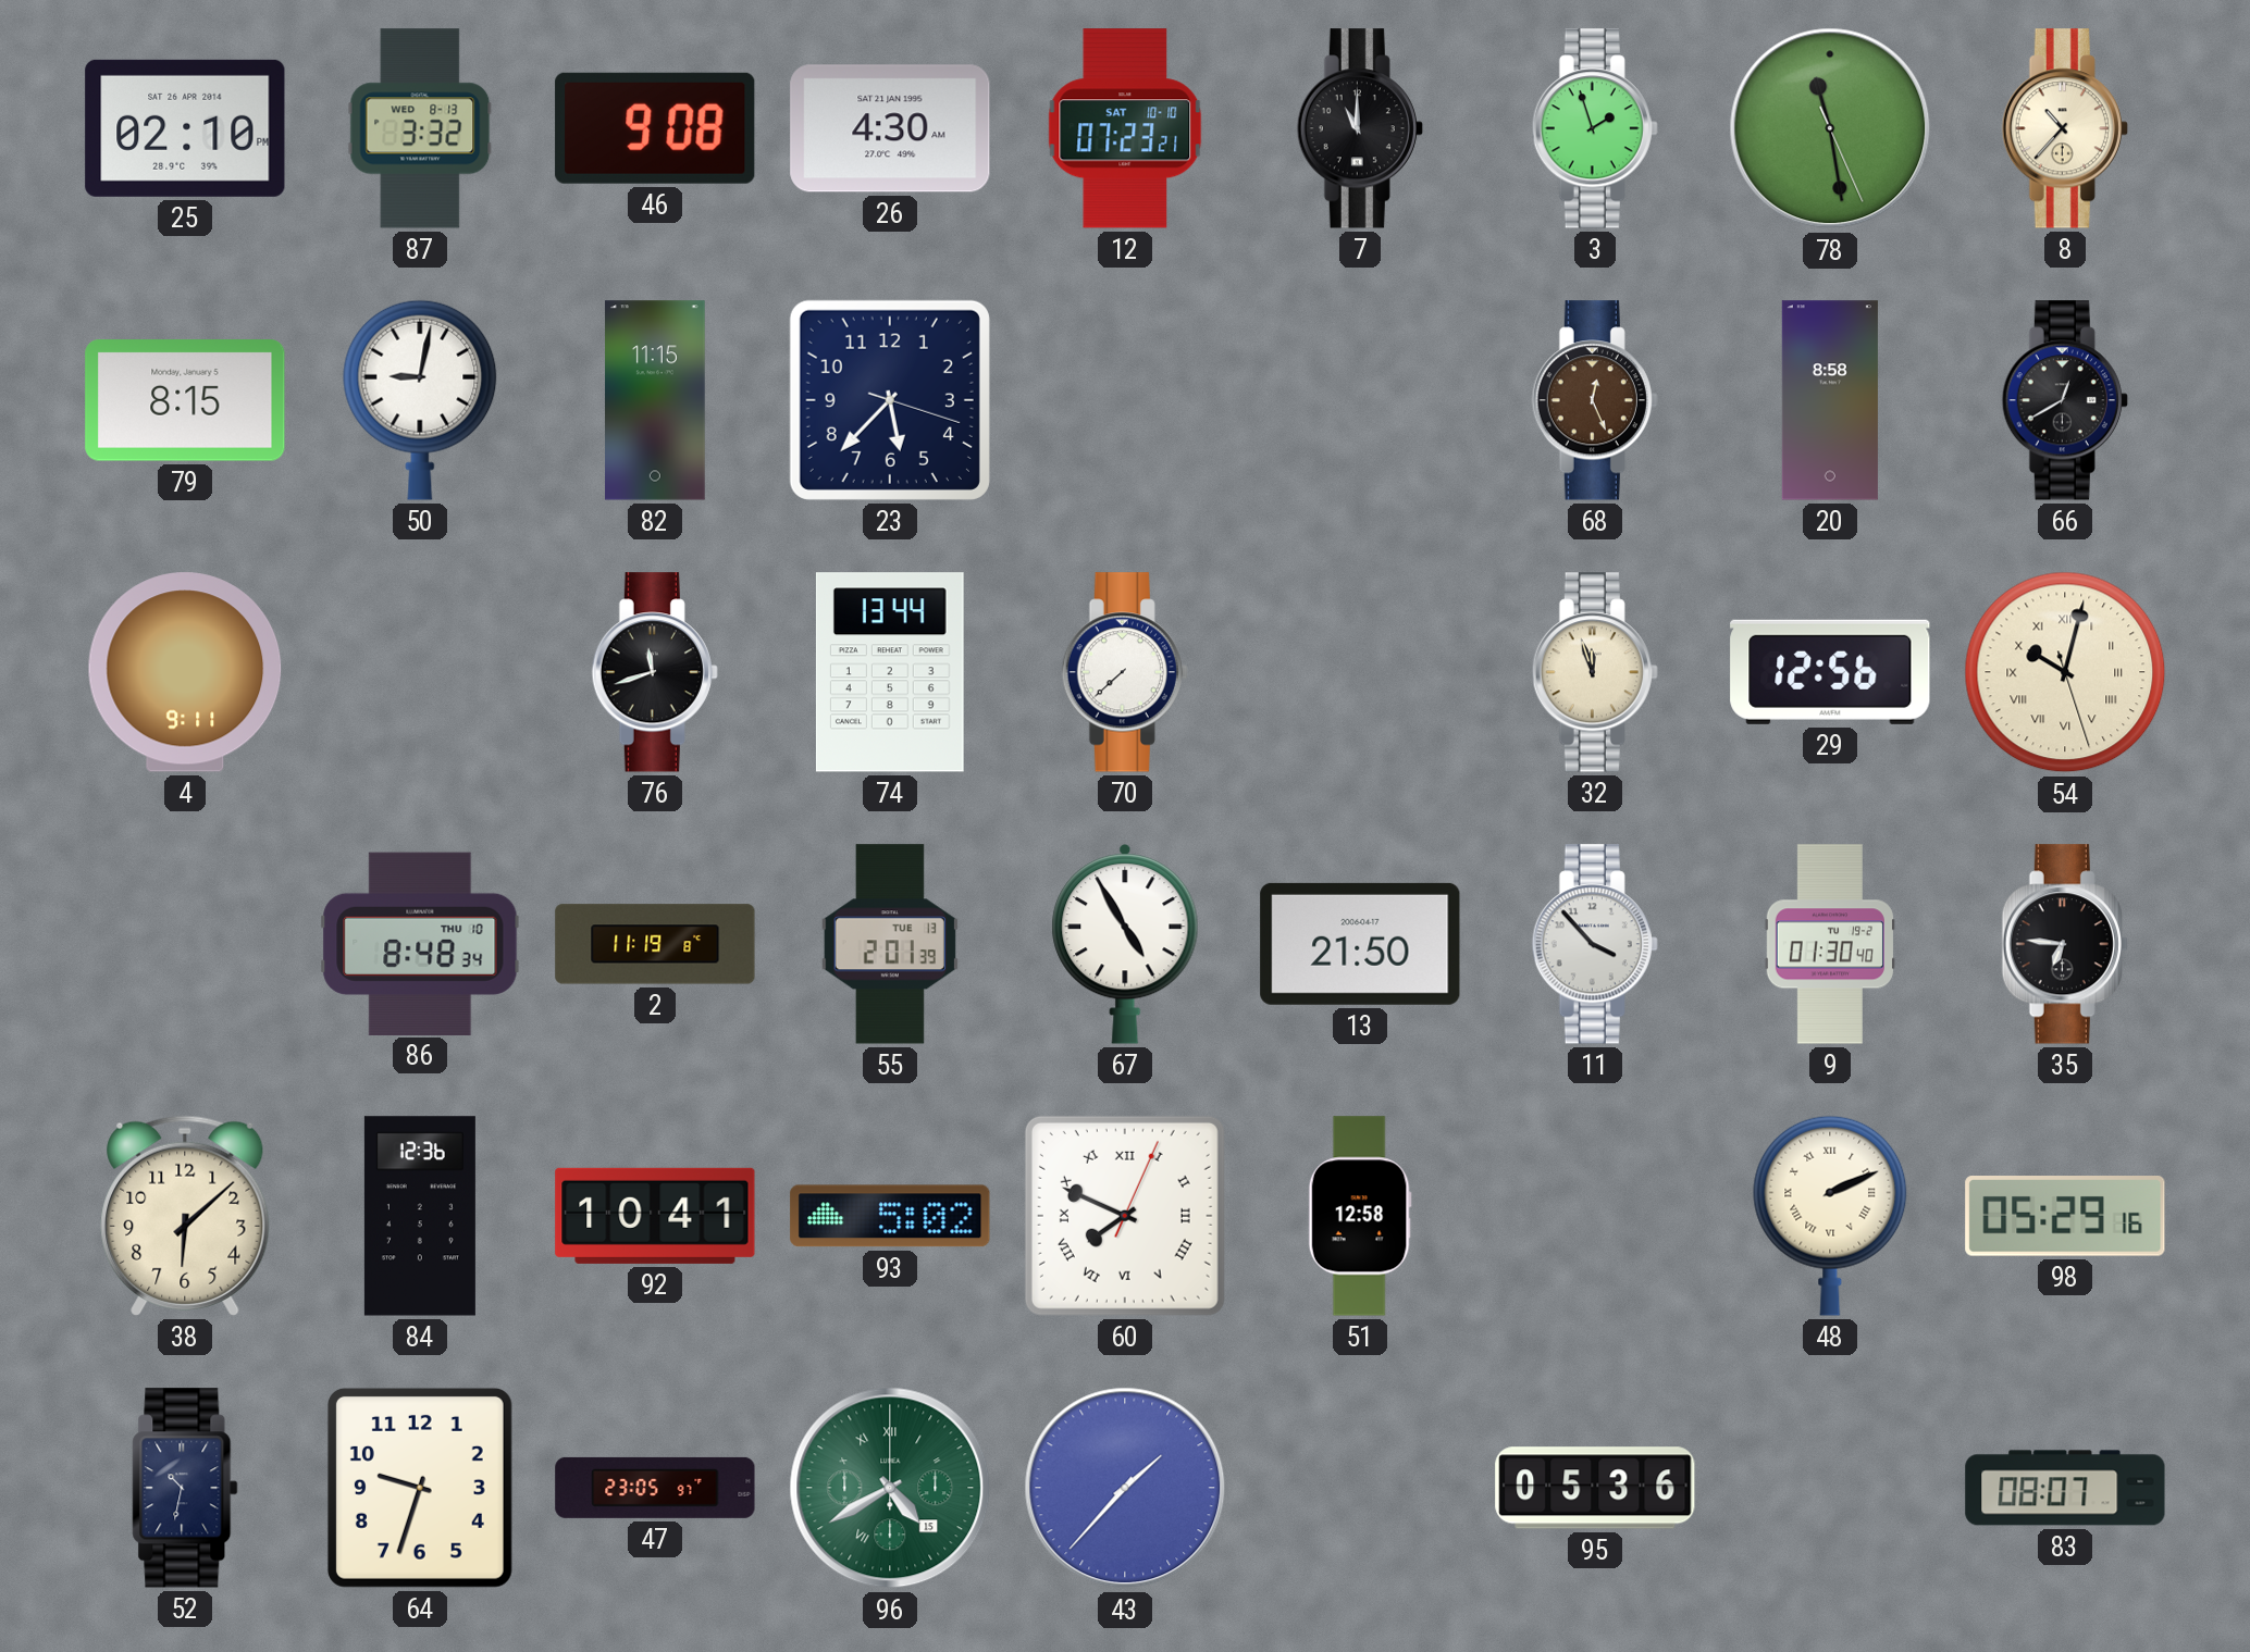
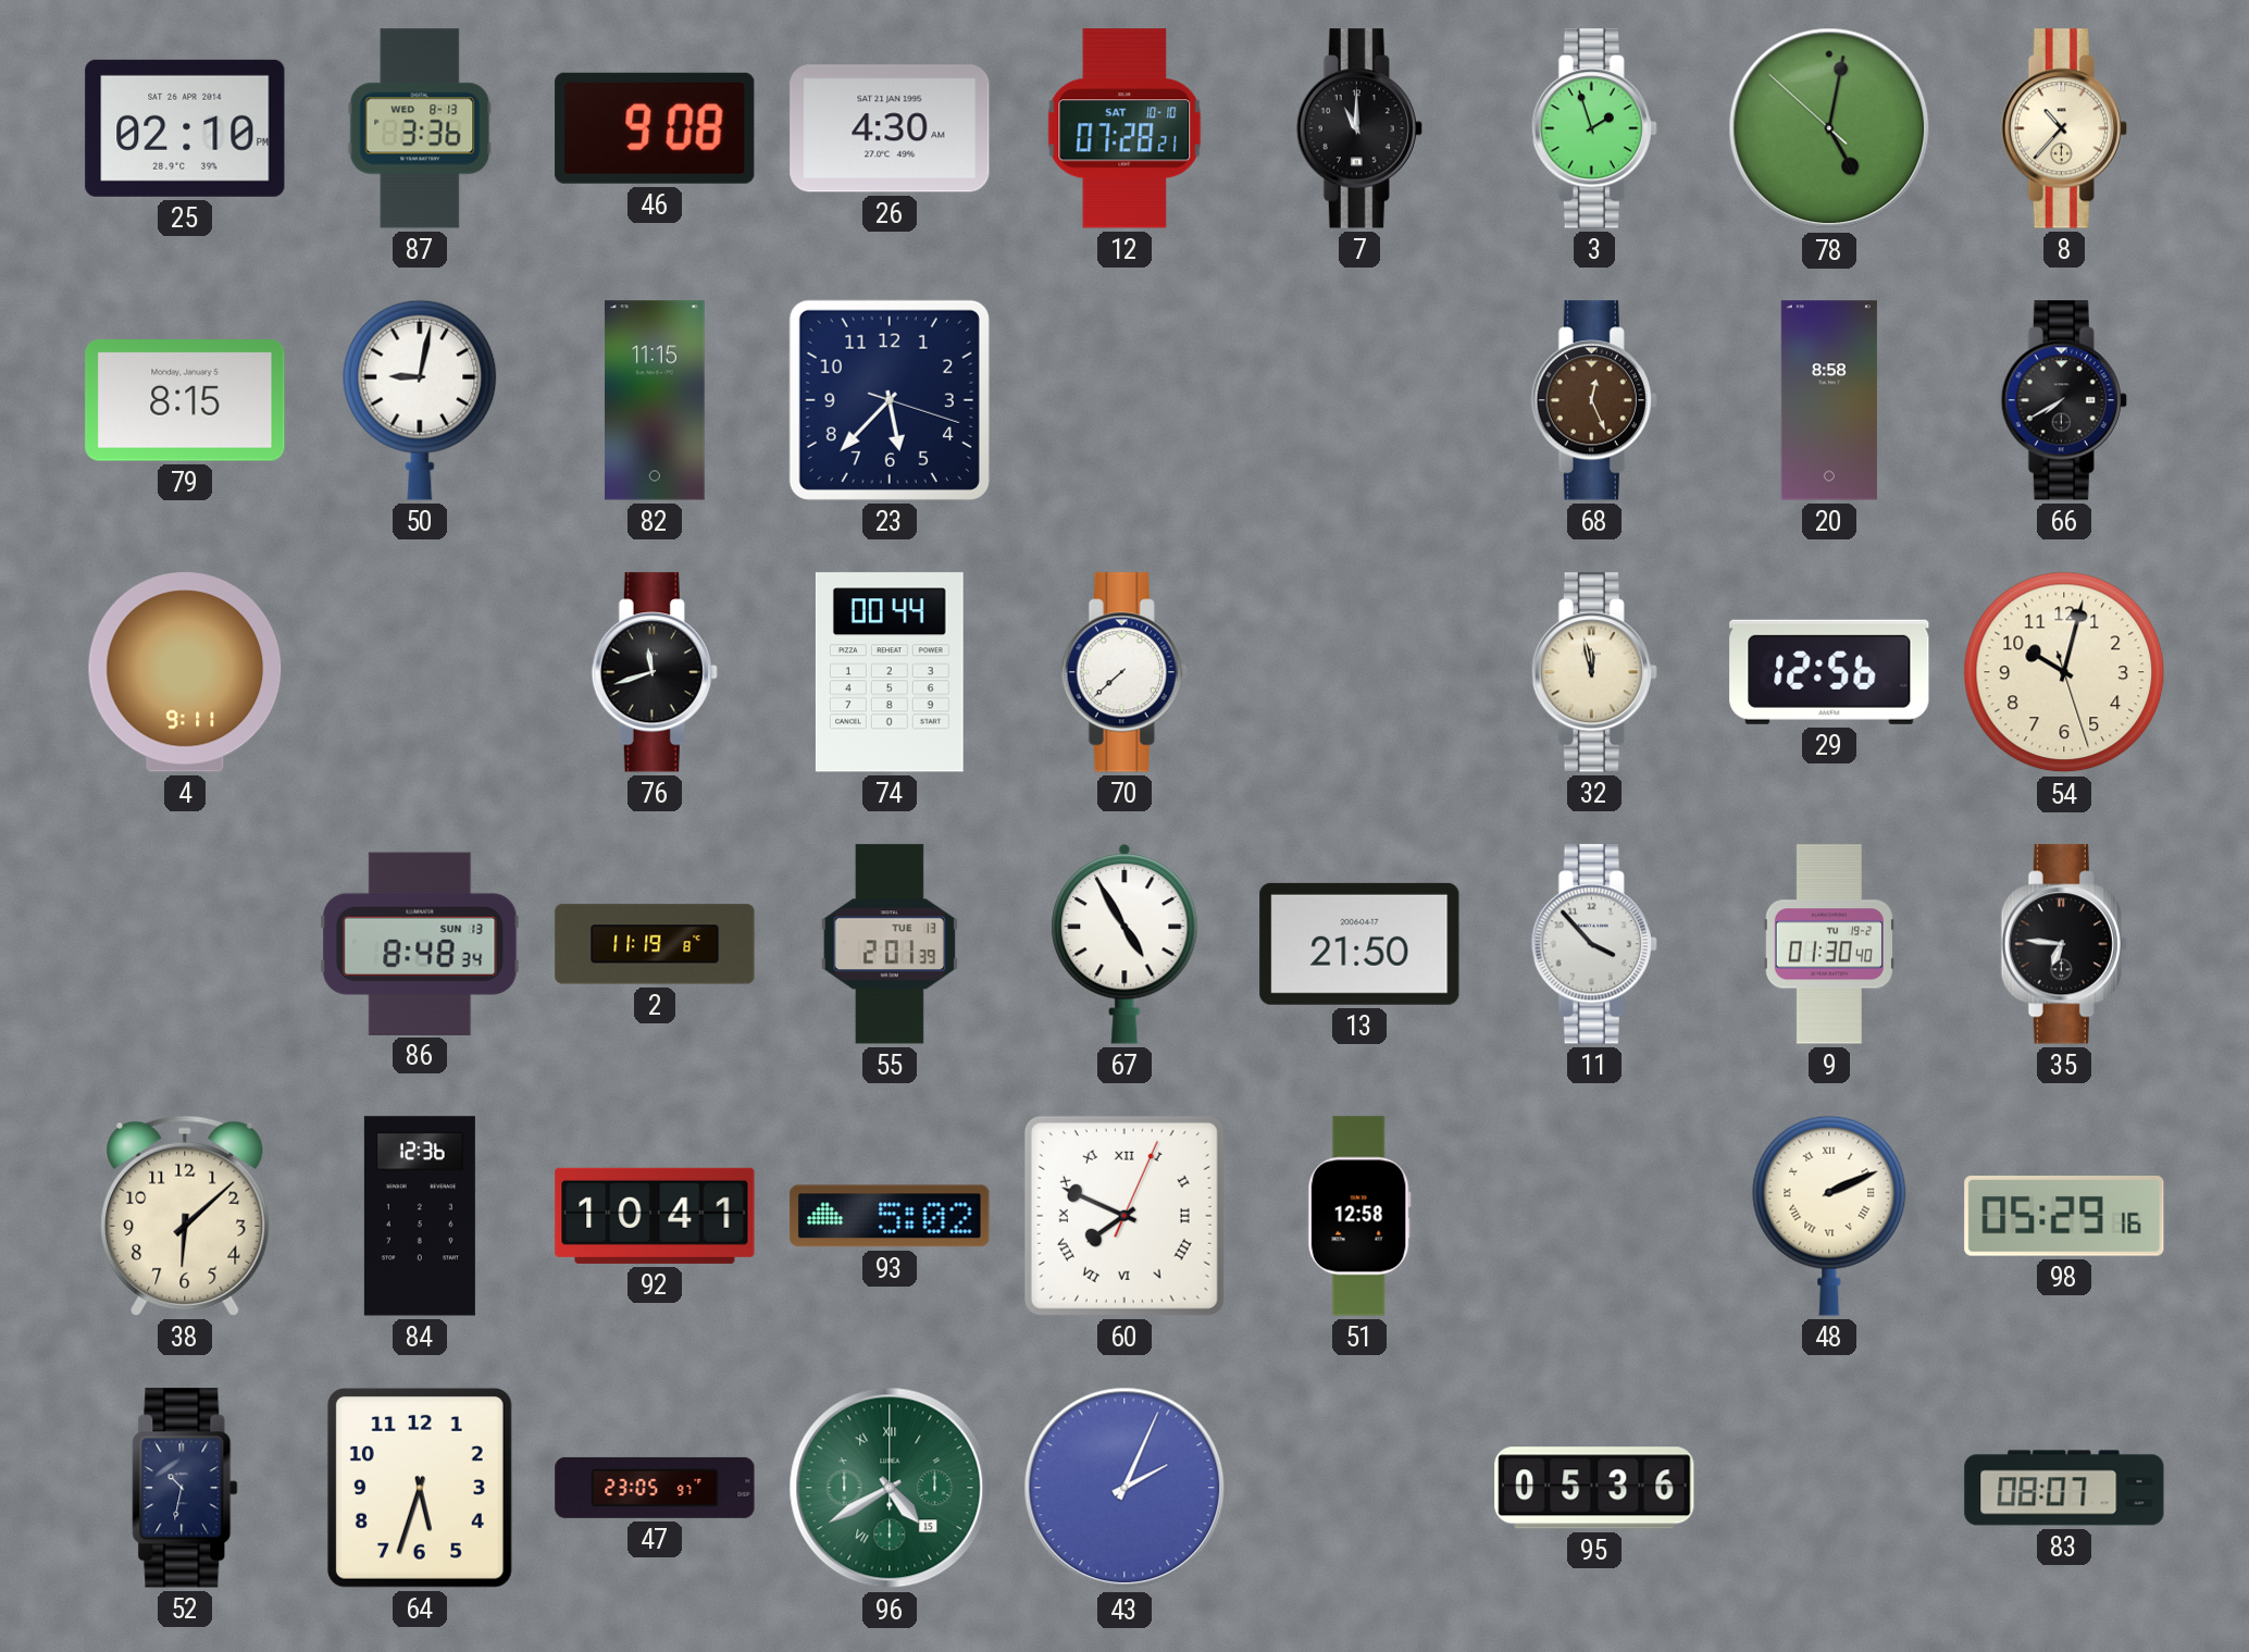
87: 3:32 -> 3:36
12: 07:23 -> 07:28
78: 11:28 -> 5:01
66: 12:40 -> 7:40
74: 13:44 -> 00:44
32: 11:57 -> 11:58
54 numerals: Roman -> Arabic
86 date: THU 10 -> SUN 13
64: 9:33 -> 5:33
43: 1:37 -> 2:04
